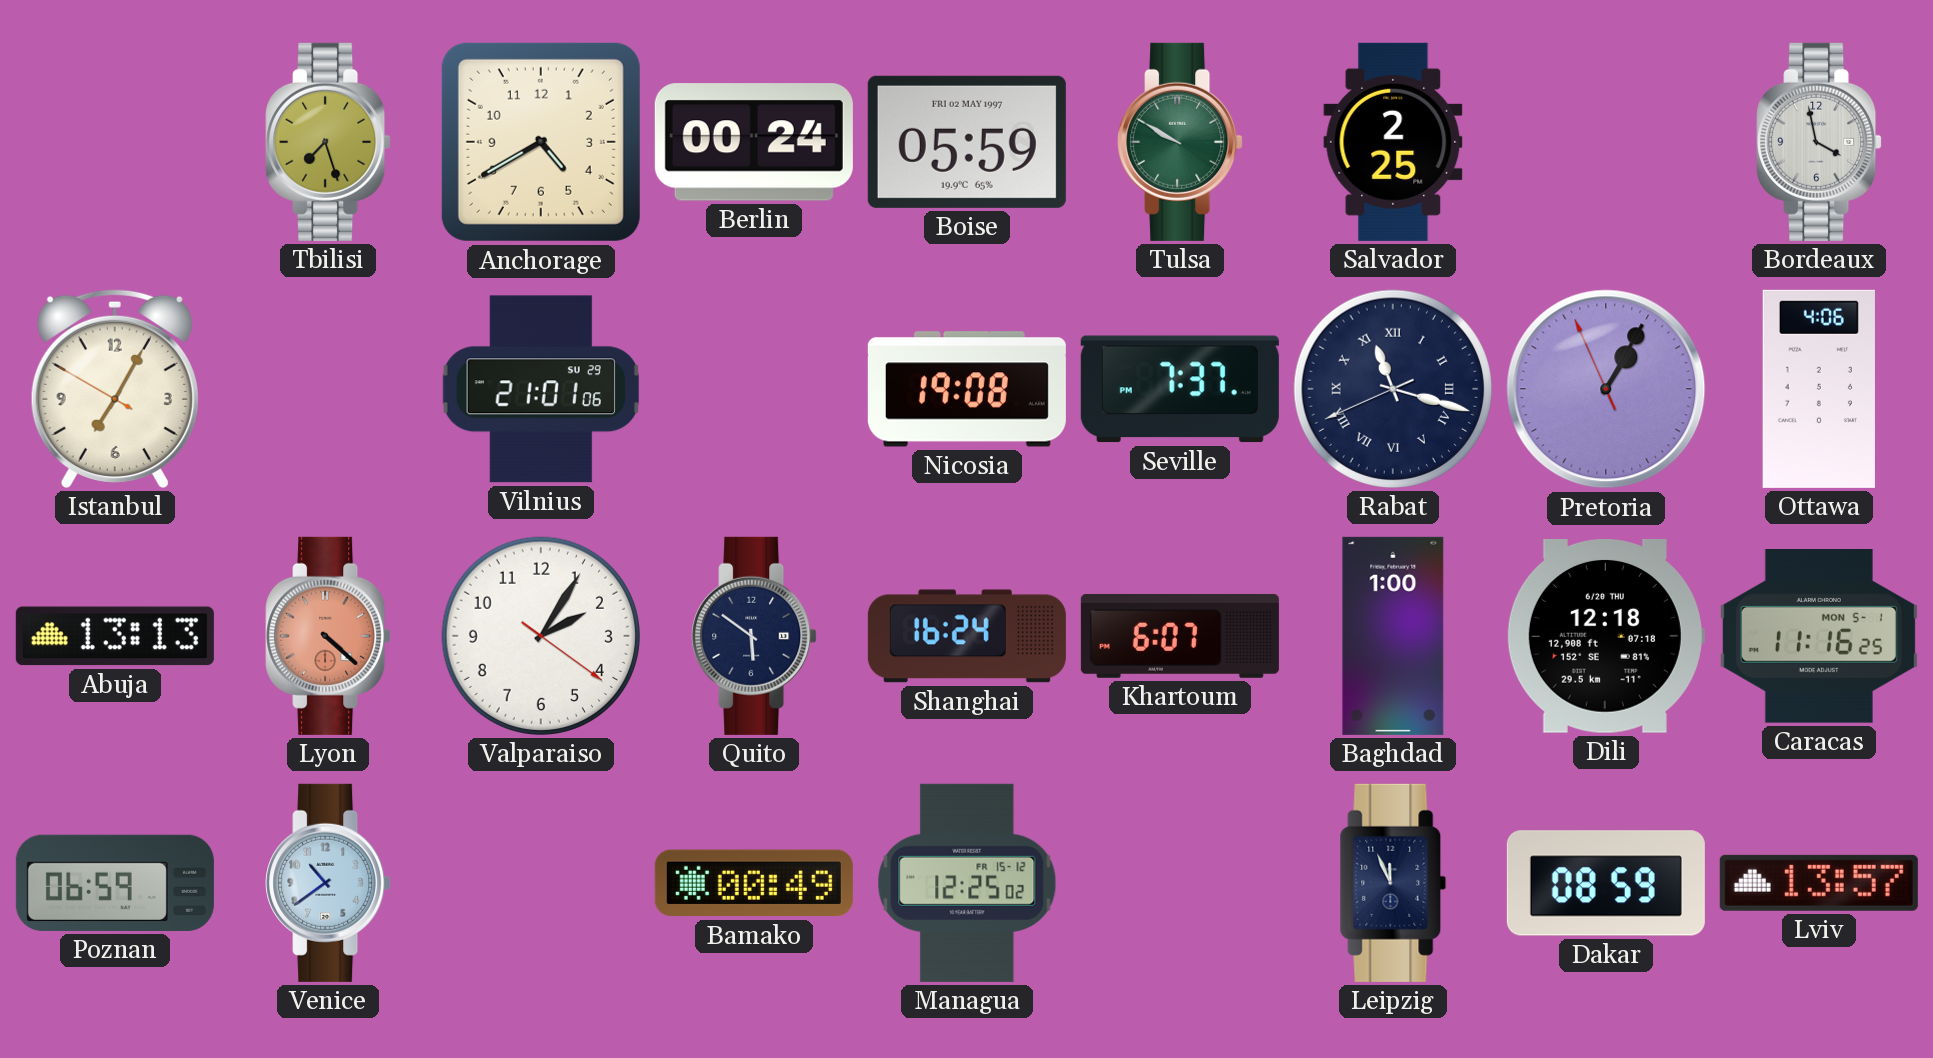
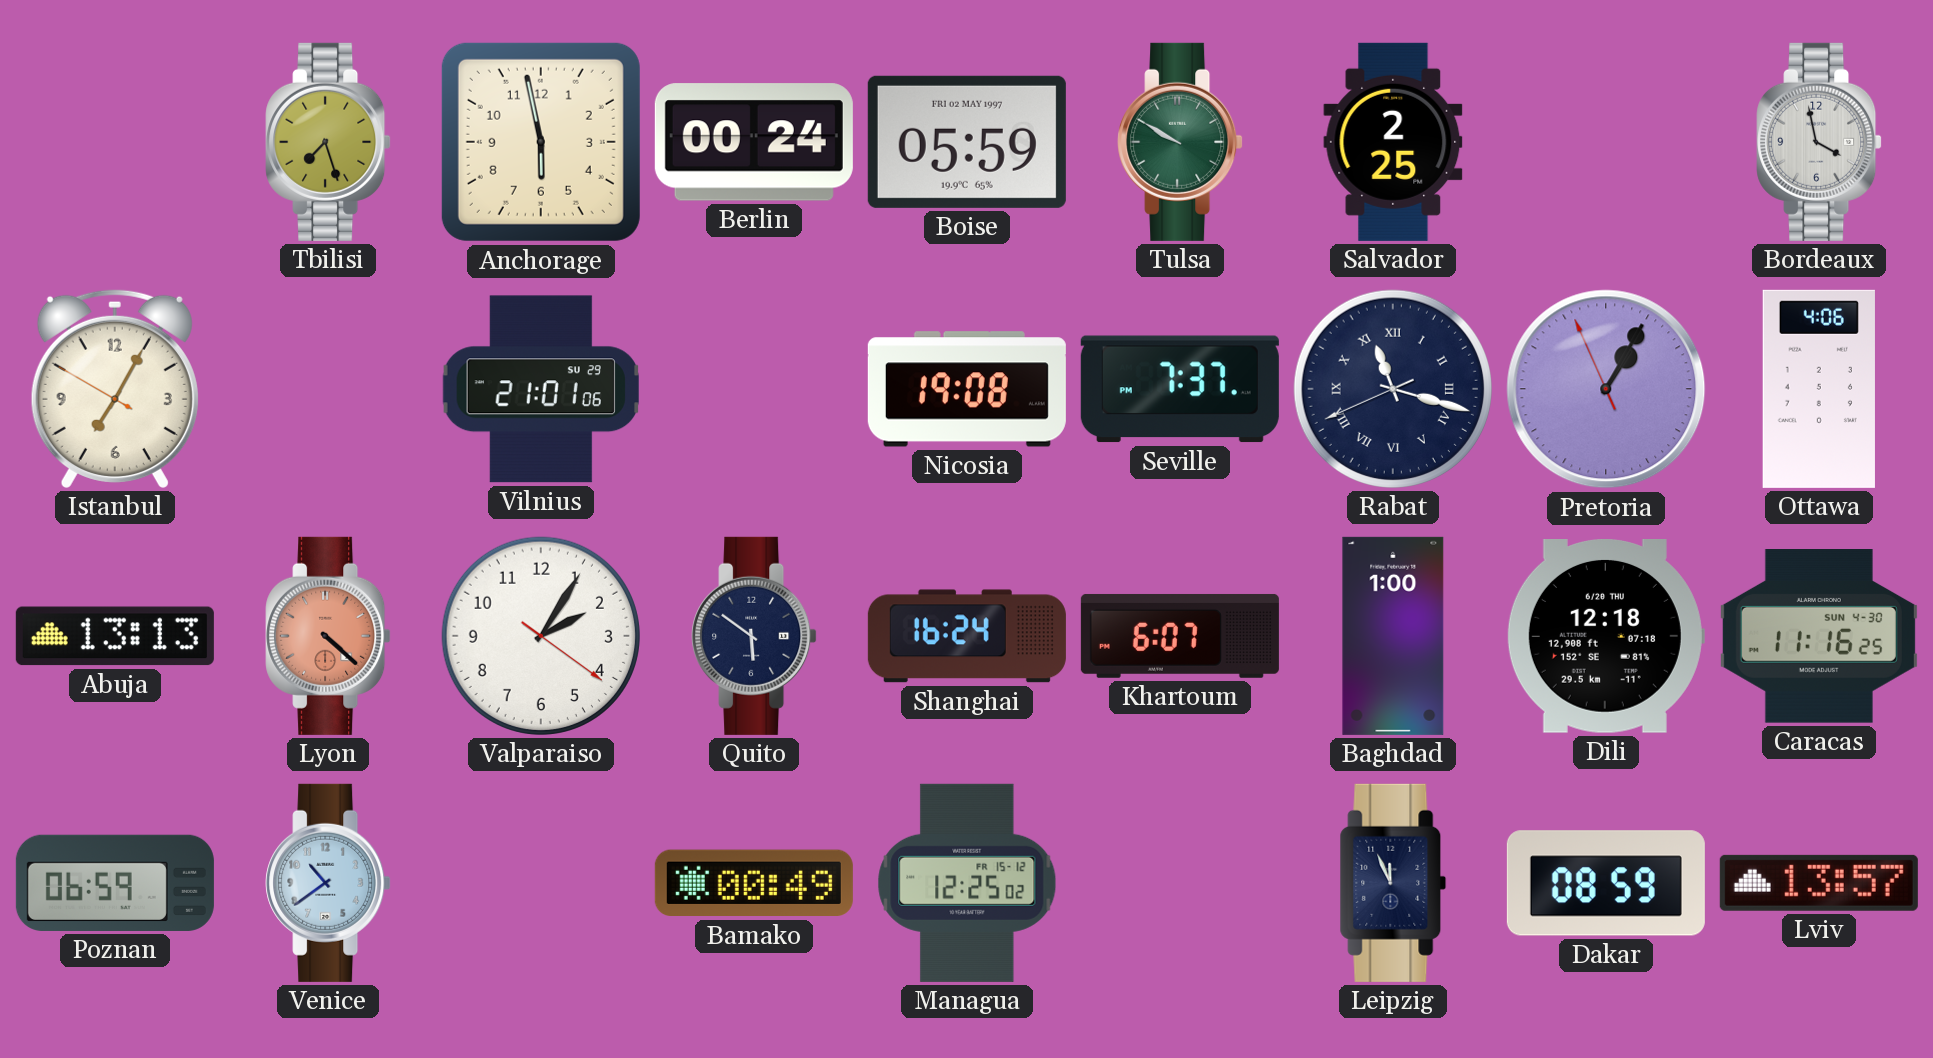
Anchorage: 4:40 -> 5:58
Caracas date: MON 5-1 -> SUN 4-30
